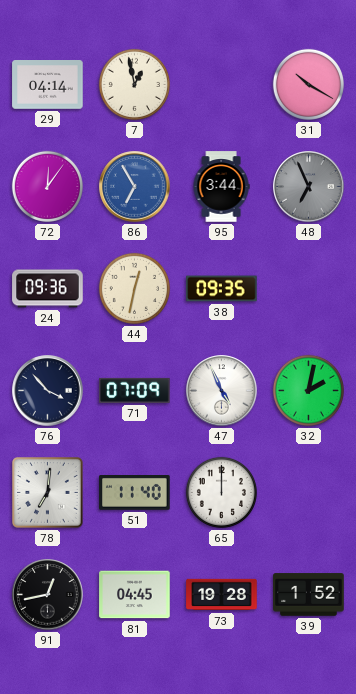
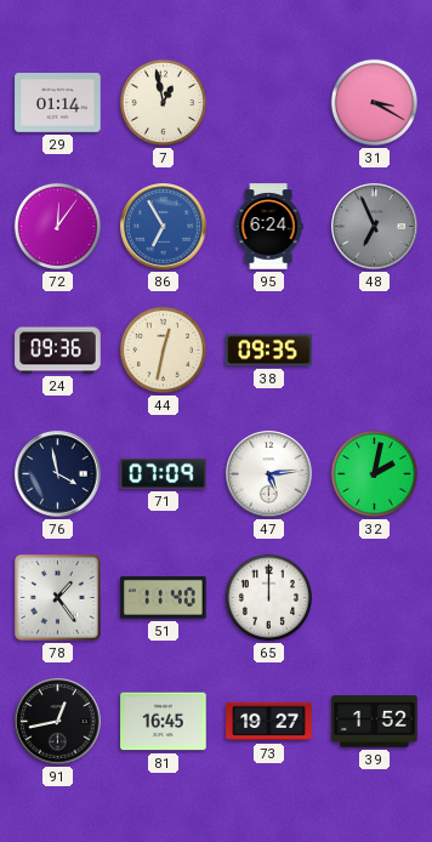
29: 04:14 -> 01:14
31: 10:20 -> 3:20
95: 3:44 -> 6:24
76: 3:53 -> 3:58
47: 4:56 -> 5:14
78: 7:01 -> 1:24
81: 04:45 -> 16:45
73: 19:28 -> 19:27
